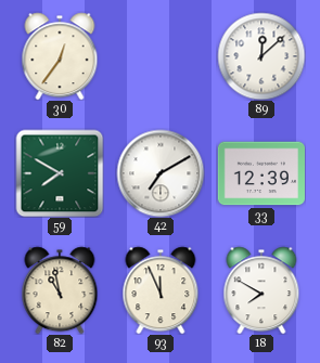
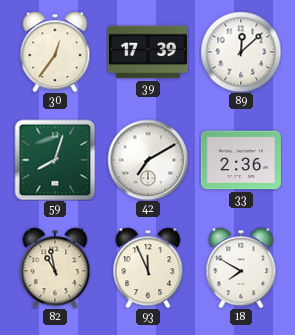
39: none -> 17:39
59: 7:50 -> 8:03
33: 12:39 -> 2:36
